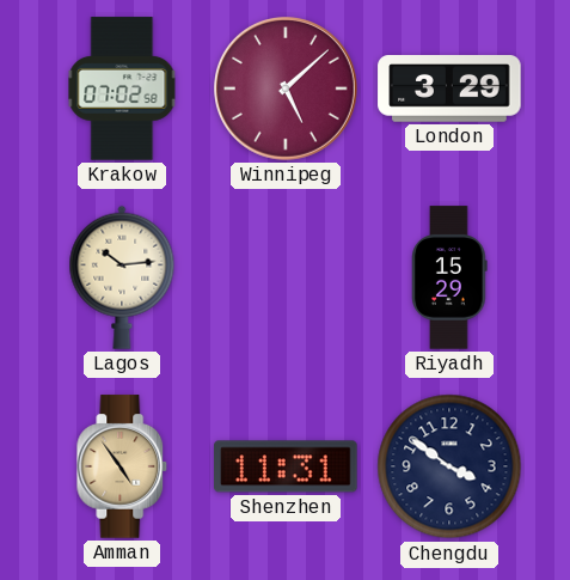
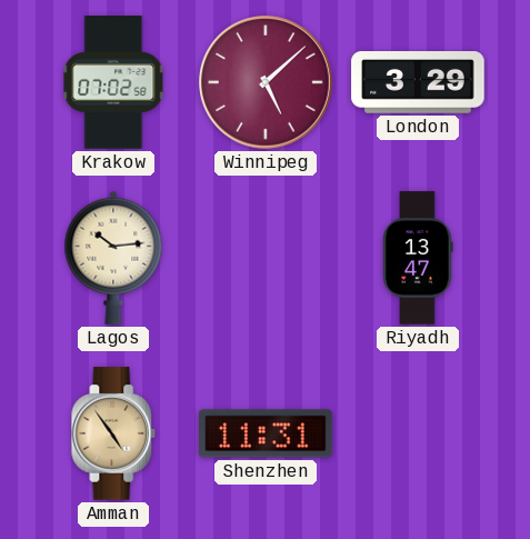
Riyadh: 15:29 -> 13:47
Chengdu: 3:51 -> none
